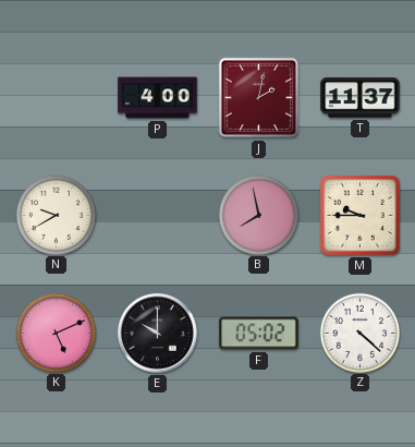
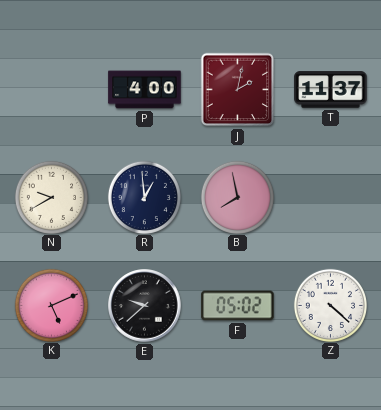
R: none -> 12:59
M: 9:45 -> none
E: 10:00 -> 9:38
